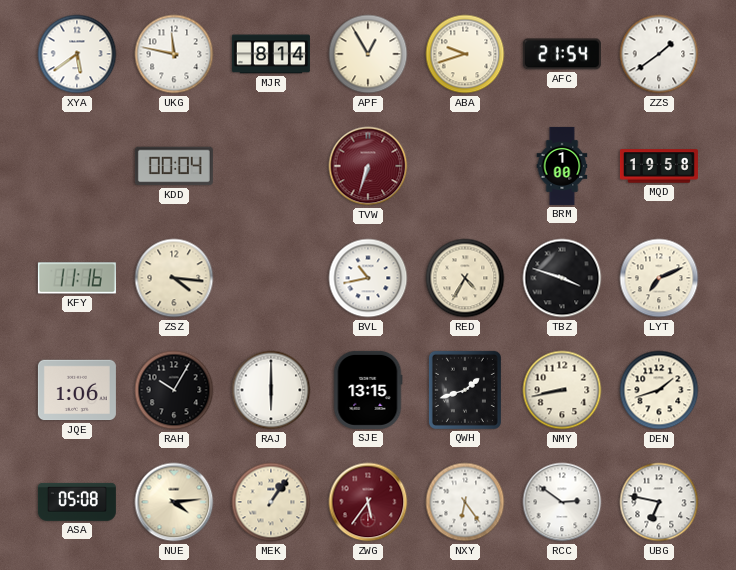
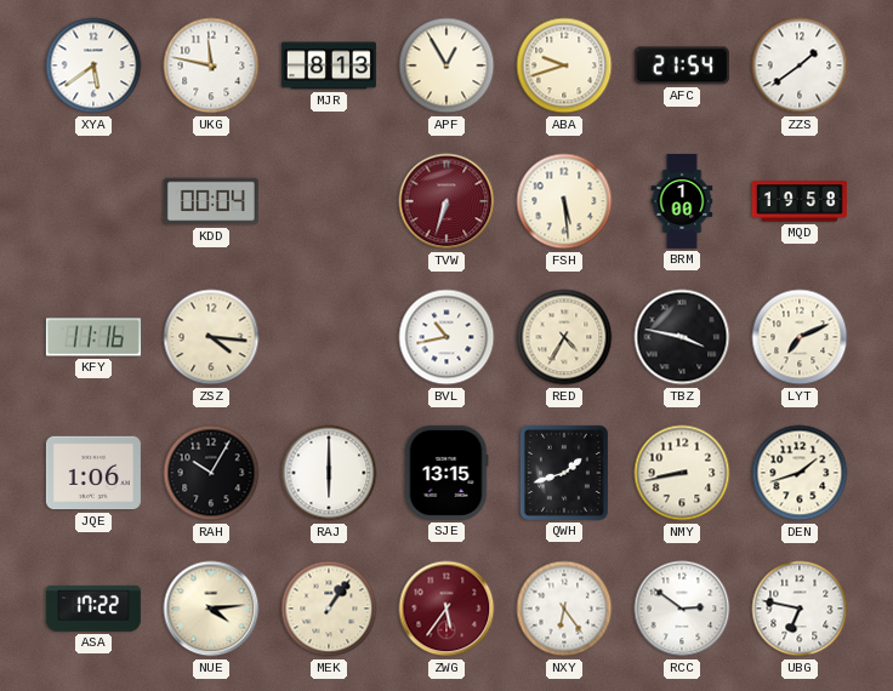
MJR: 8:14 -> 8:13
FSH: none -> 5:29
TBZ: 3:48 -> 3:47
ASA: 05:08 -> 17:22
